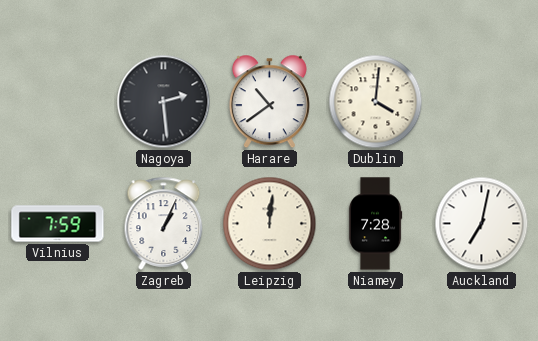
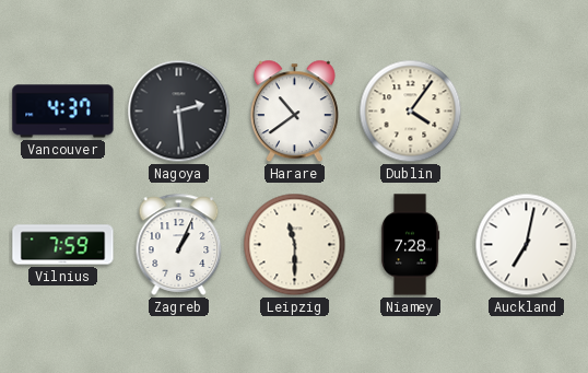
Vancouver: none -> 4:37
Dublin: 4:01 -> 4:06
Leipzig: 12:01 -> 11:30
